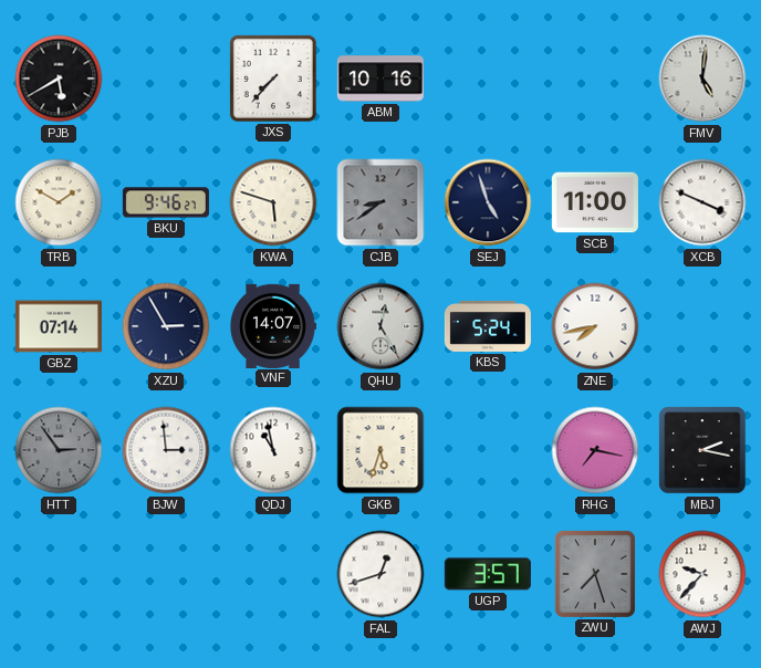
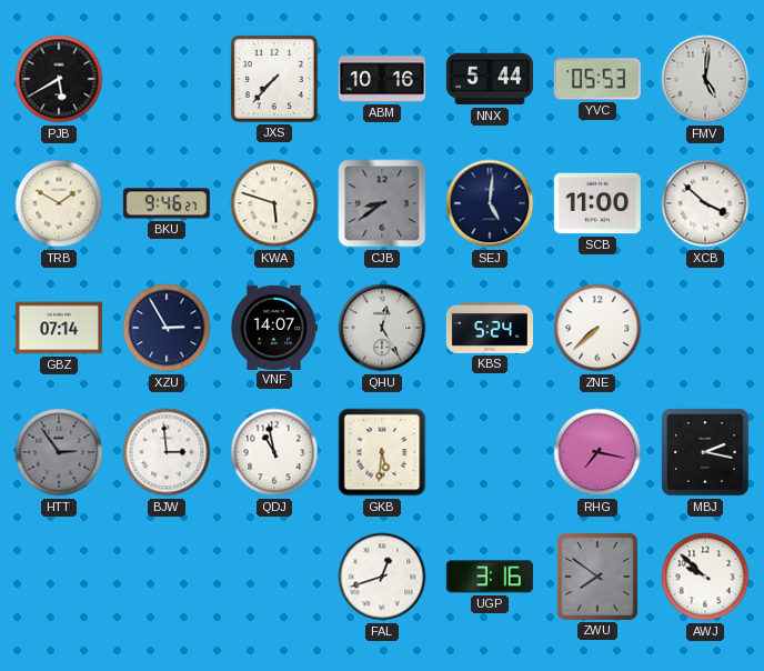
NNX: none -> 5:44
YVC: none -> 05:53
SEJ: 4:57 -> 5:01
XCB: 3:49 -> 3:52
ZNE: 7:43 -> 7:38
GKB: 5:33 -> 5:31
UGP: 3:57 -> 3:16
ZWU: 7:27 -> 7:51
AWJ: 9:37 -> 9:52
